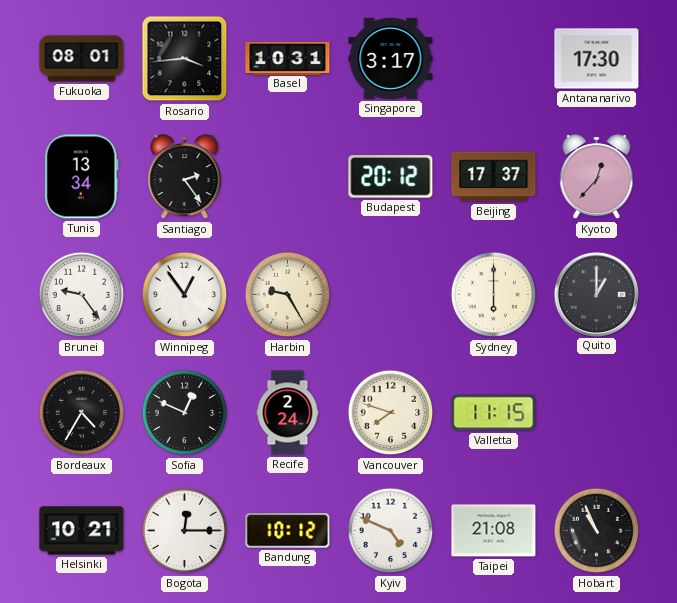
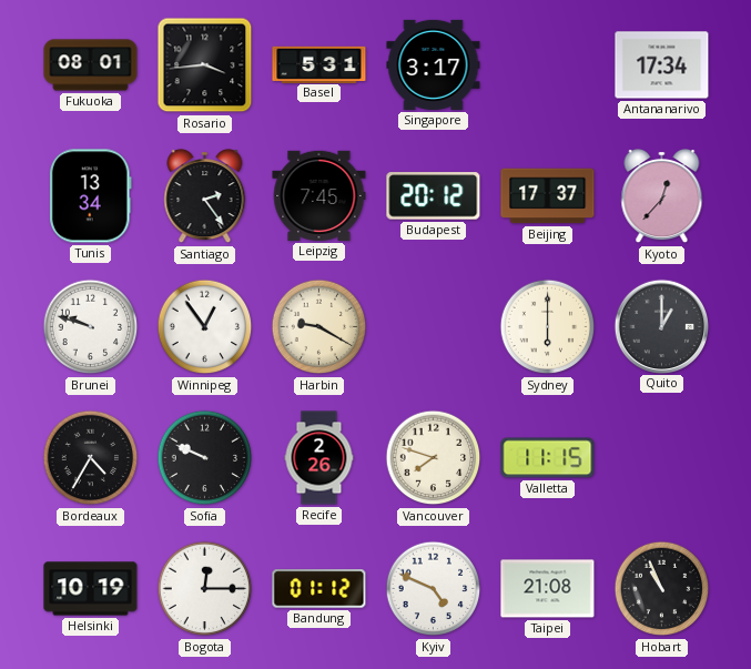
Basel: 10:31 -> 5:31
Antananarivo: 17:30 -> 17:34
Leipzig: none -> 7:45
Brunei: 9:24 -> 9:48
Harbin: 9:25 -> 9:20
Sofia: 12:49 -> 9:49
Recife: 2:24 -> 2:26
Helsinki: 10:21 -> 10:19
Bandung: 10:12 -> 01:12
